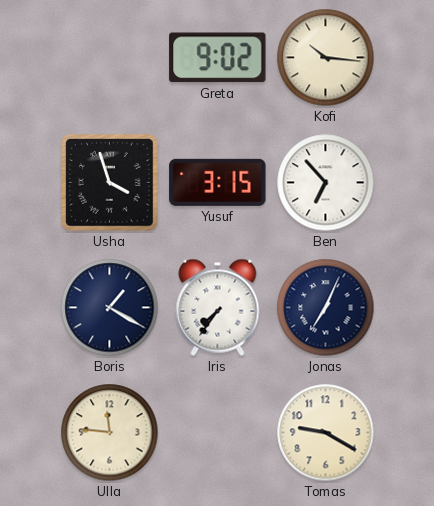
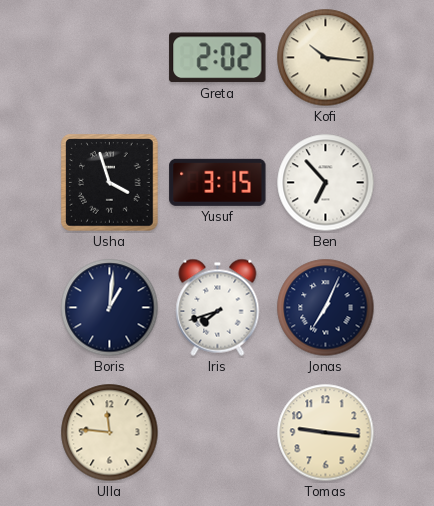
Greta: 9:02 -> 2:02
Boris: 1:20 -> 1:01
Iris: 7:36 -> 7:42
Tomas: 9:20 -> 9:16
